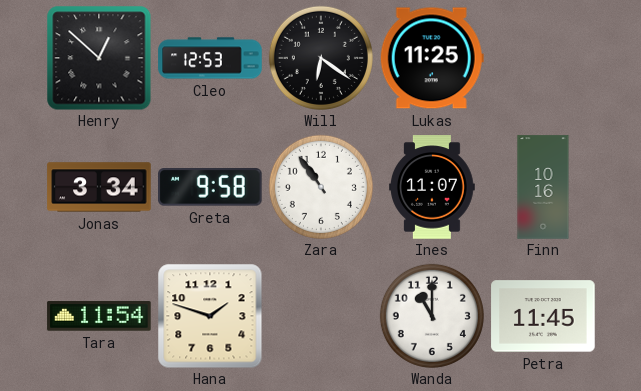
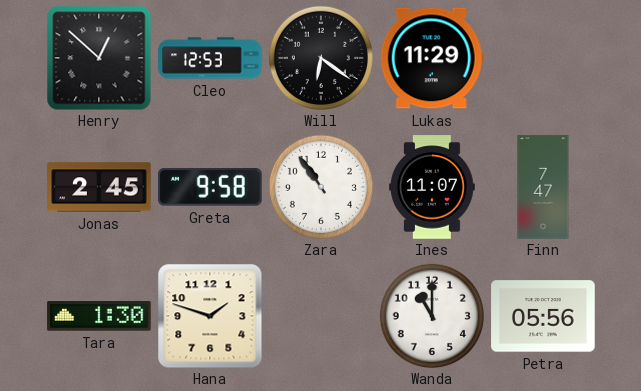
Lukas: 11:25 -> 11:29
Jonas: 3:34 -> 2:45
Finn: 10:16 -> 7:47
Tara: 11:54 -> 1:30
Petra: 11:45 -> 05:56
